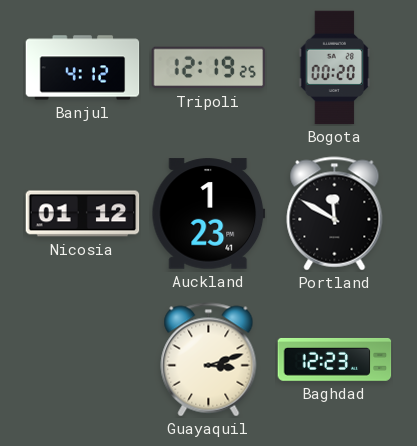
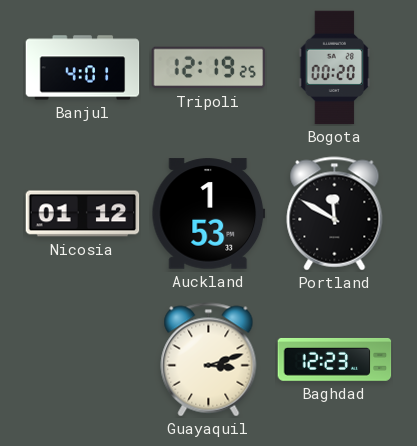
Banjul: 4:12 -> 4:01
Auckland: 1:23 -> 1:53
